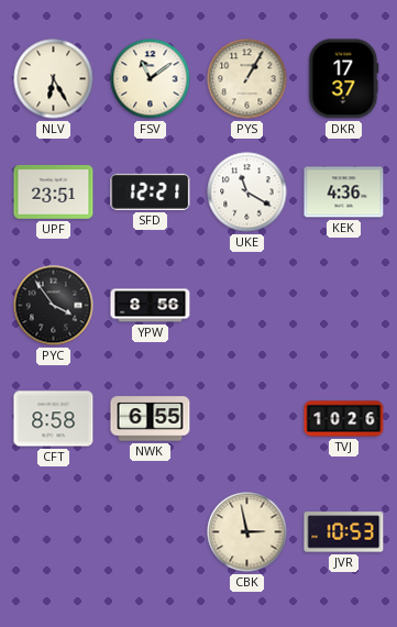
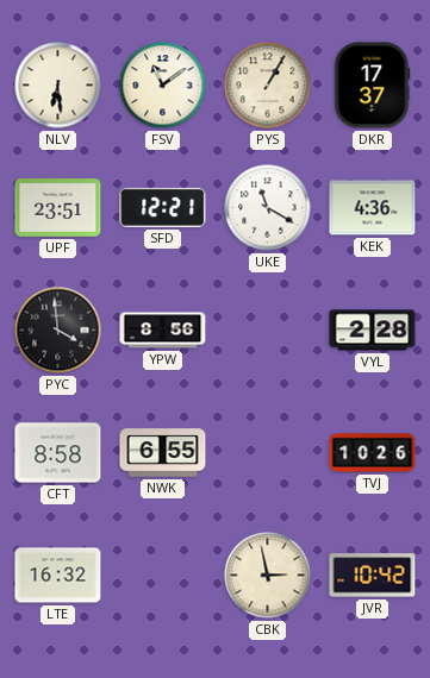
NLV: 6:25 -> 6:29
PYC: 3:54 -> 3:59
VYL: none -> 2:28
LTE: none -> 16:32
JVR: 10:53 -> 10:42
